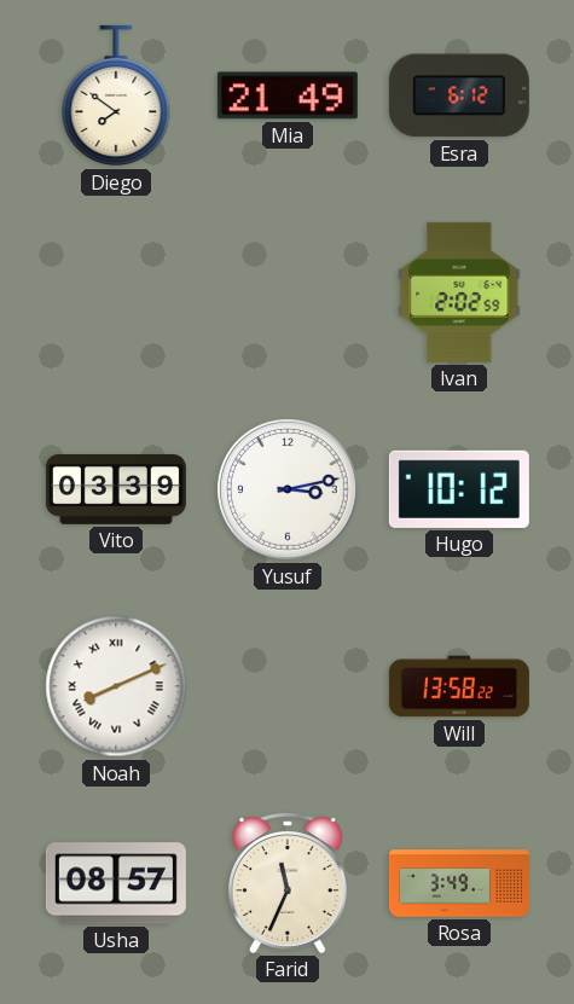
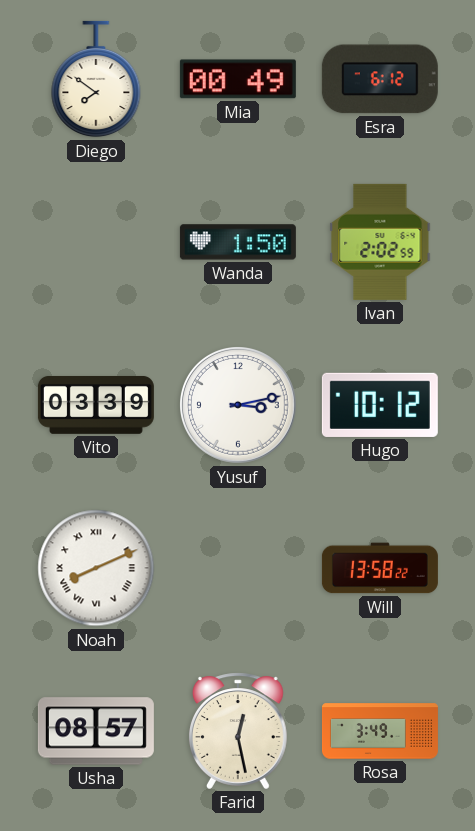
Mia: 21:49 -> 00:49
Wanda: none -> 1:50
Farid: 11:34 -> 12:28
